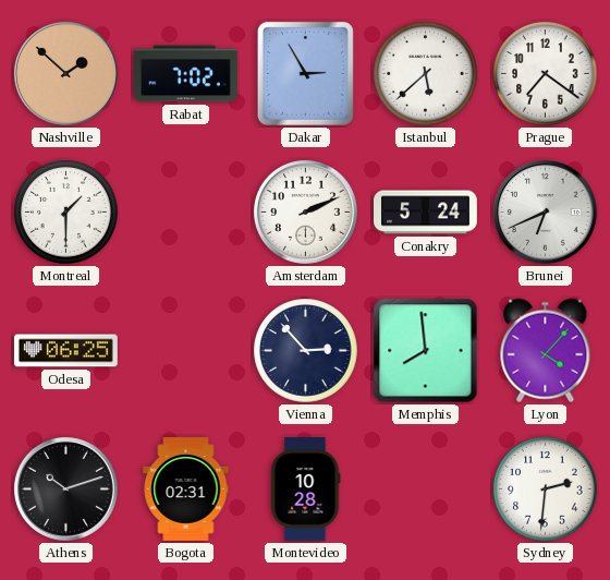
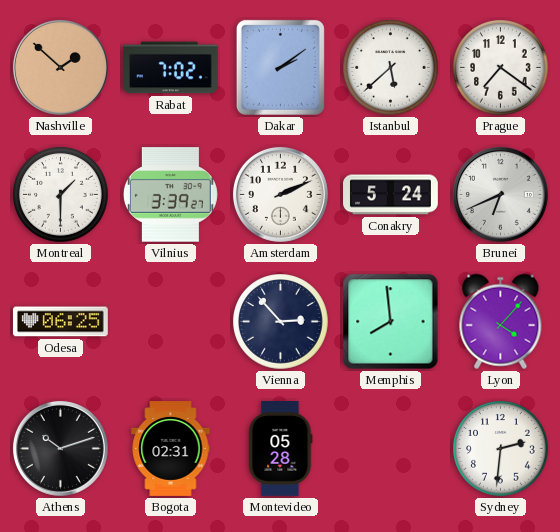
Dakar: 2:55 -> 2:09
Vilnius: none -> 3:39
Montevideo: 10:28 -> 05:28
